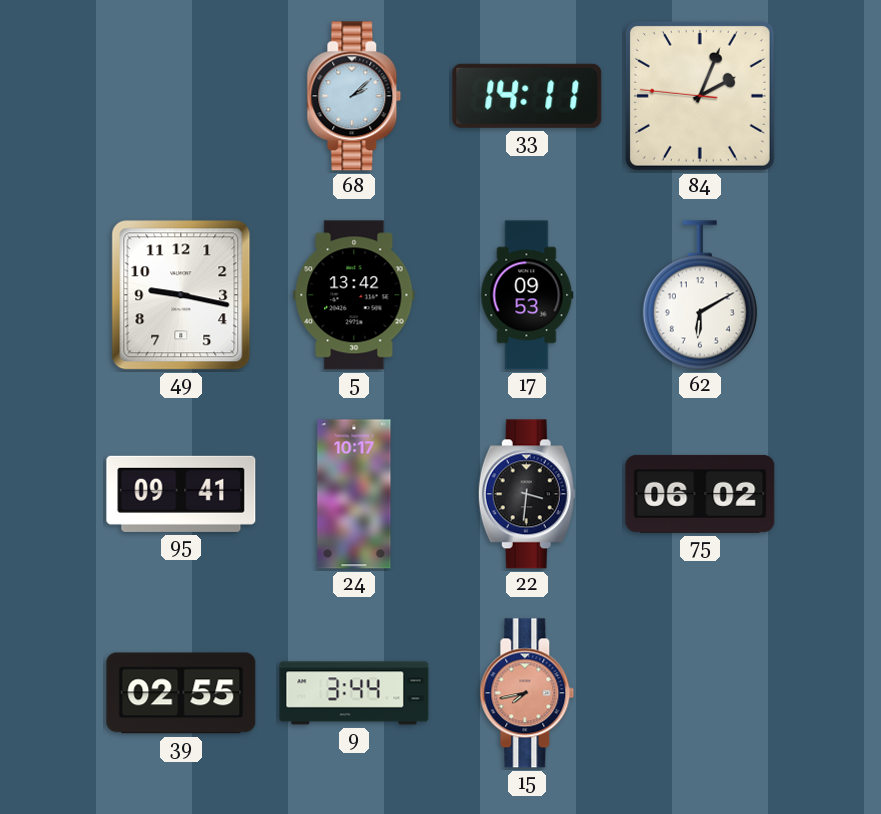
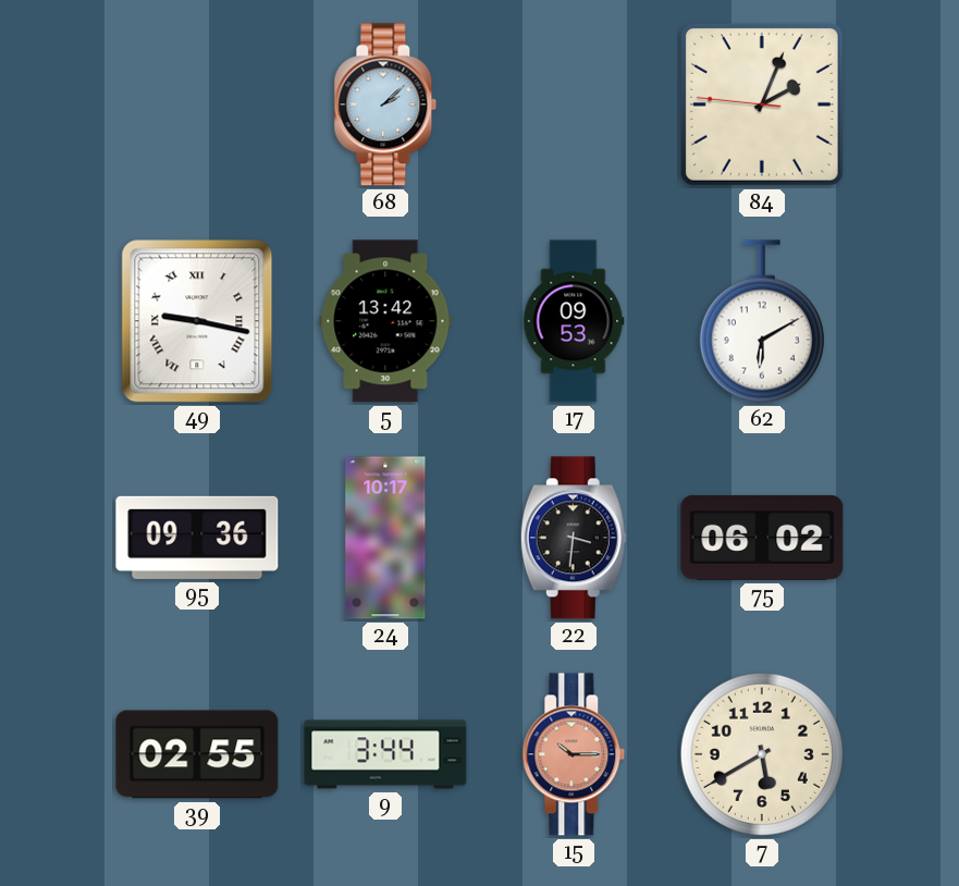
33: 14:11 -> none
49 numerals: Arabic -> Roman
95: 09:41 -> 09:36
15: 7:43 -> 10:15
7: none -> 5:40
